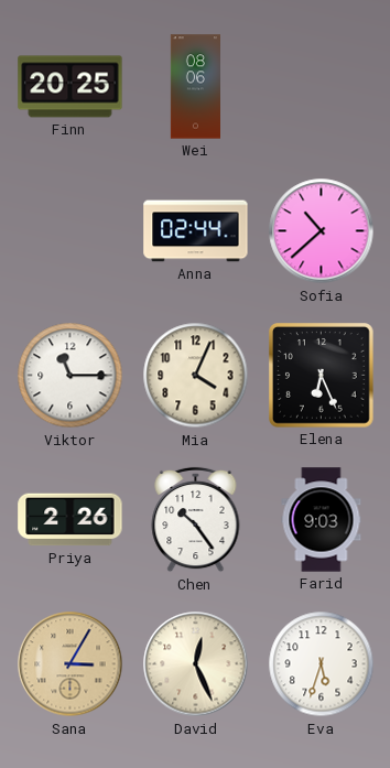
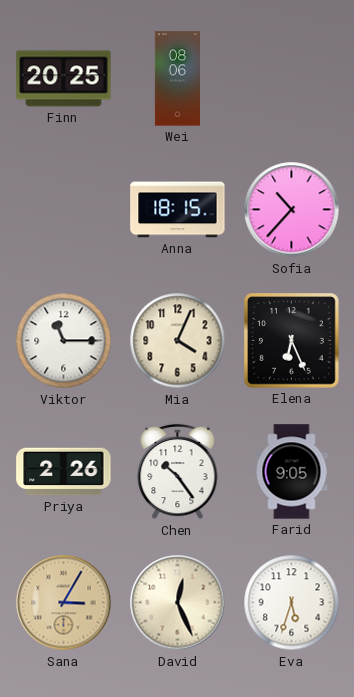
Anna: 02:44 -> 18:15
Sofia: 10:38 -> 10:37
Farid: 9:03 -> 9:05
